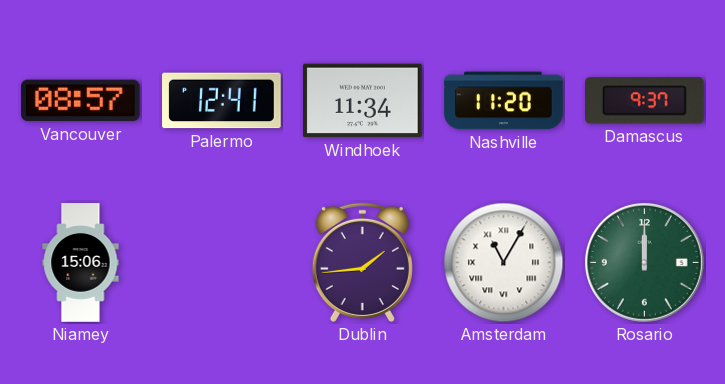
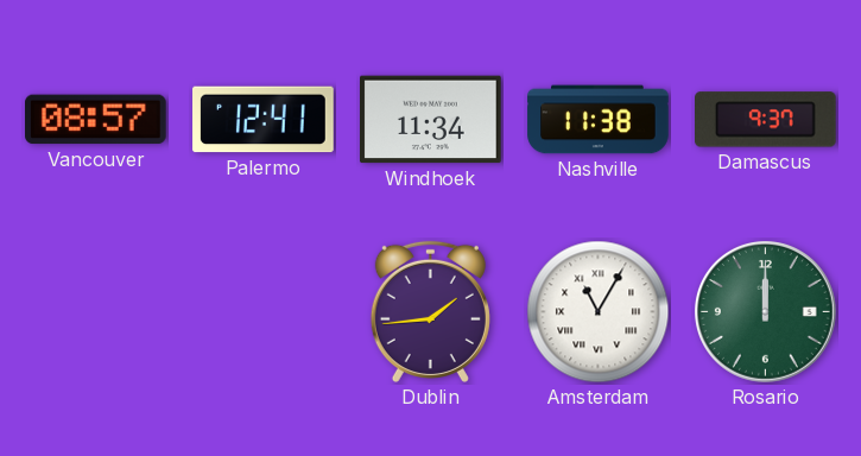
Nashville: 11:20 -> 11:38
Niamey: 15:06 -> none
